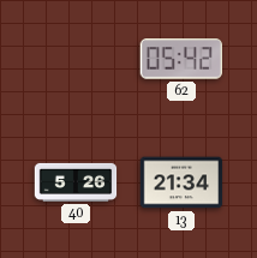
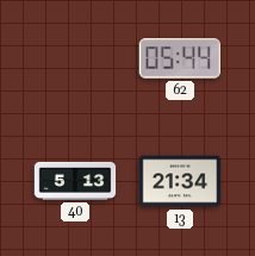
62: 05:42 -> 05:44
40: 5:26 -> 5:13
